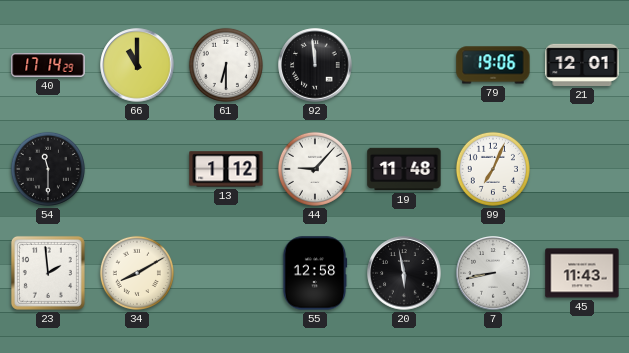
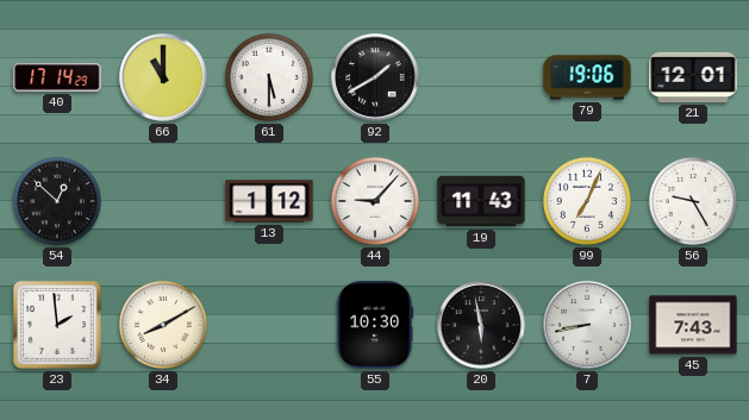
61: 6:30 -> 5:30
92: 11:59 -> 1:40
54: 11:30 -> 12:52
19: 11:48 -> 11:43
56: none -> 9:25
55: 12:58 -> 10:30
45: 11:43 -> 7:43
